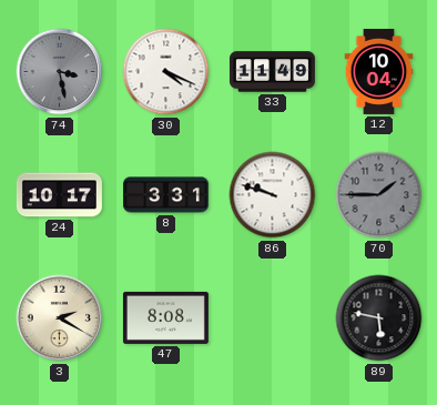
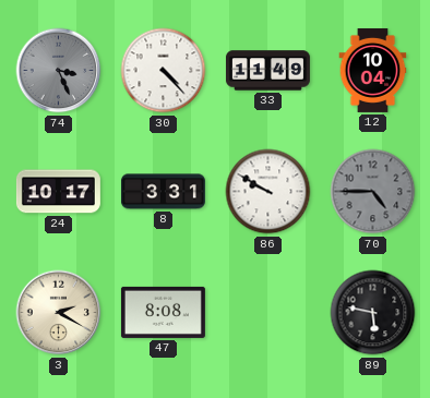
74: 3:28 -> 3:26
30: 4:19 -> 4:23
86: 9:48 -> 9:50
70: 1:45 -> 4:45
